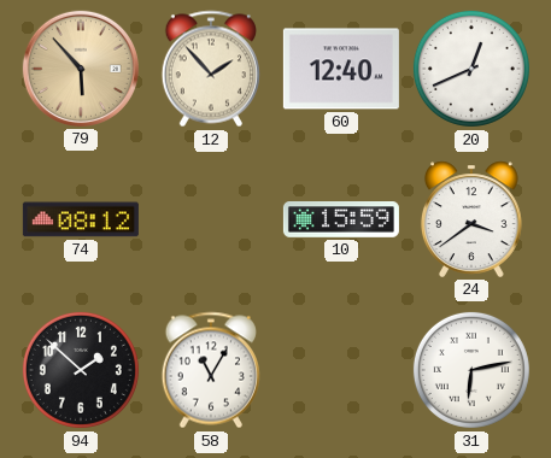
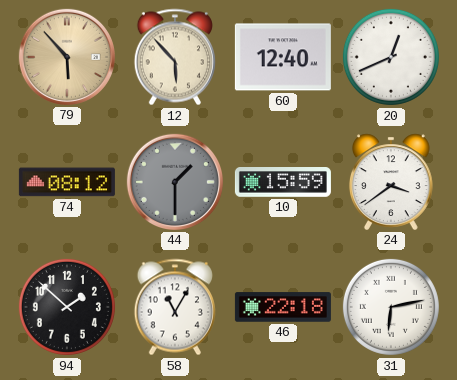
12: 1:53 -> 5:53
44: none -> 1:30
46: none -> 22:18
